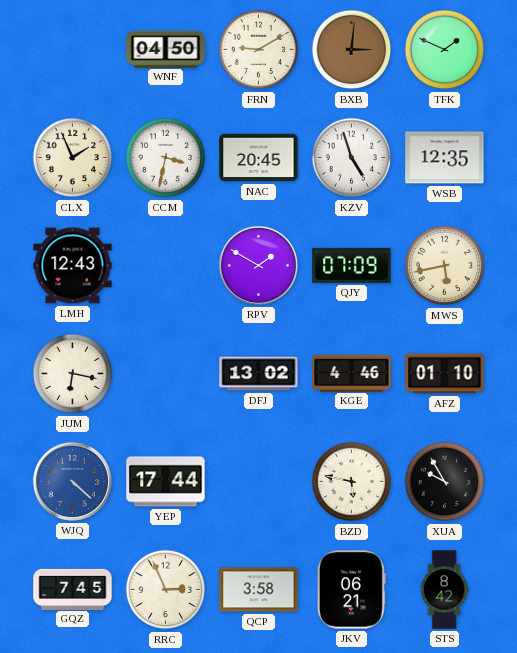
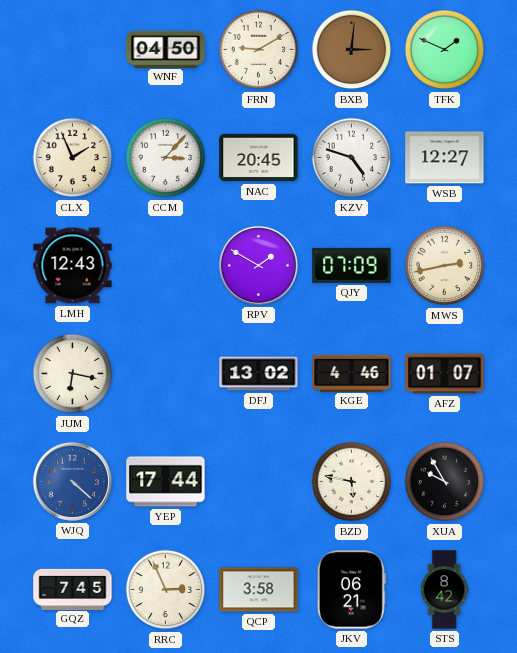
CCM: 3:32 -> 3:07
KZV: 4:57 -> 4:48
WSB: 12:35 -> 12:27
MWS: 5:43 -> 2:43
AFZ: 01:10 -> 01:07
